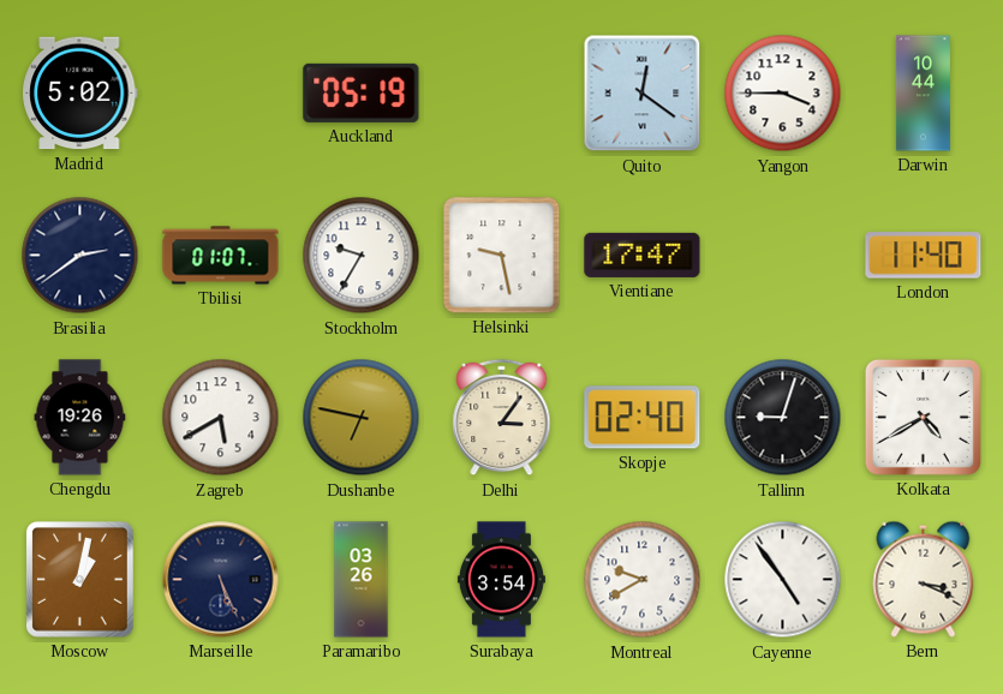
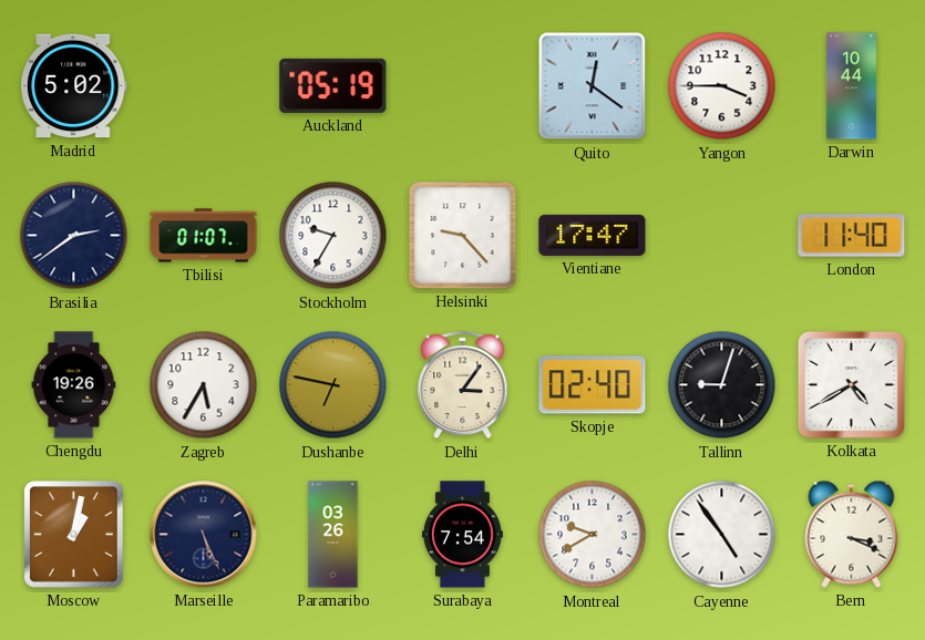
Helsinki: 9:28 -> 9:23
Zagreb: 5:40 -> 5:35
Surabaya: 3:54 -> 7:54
